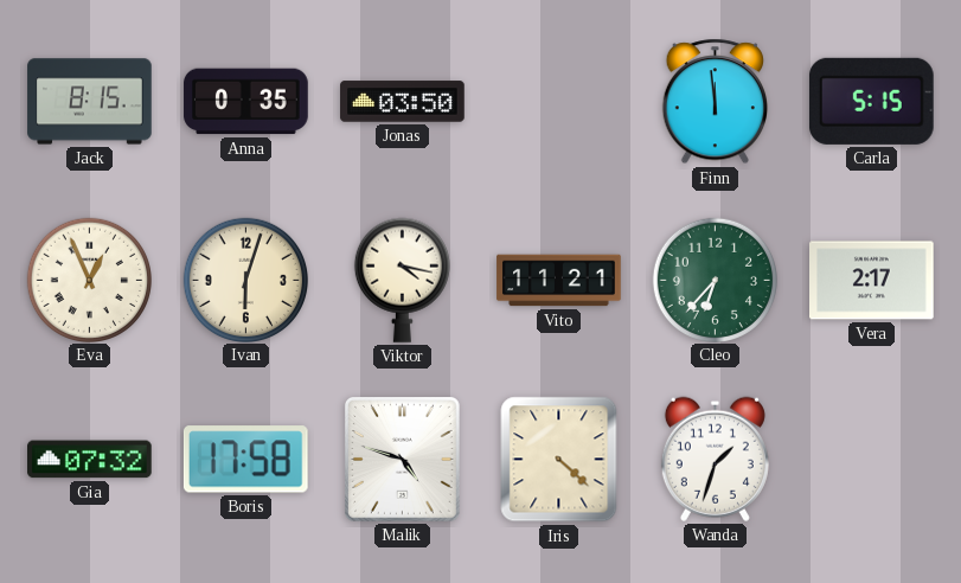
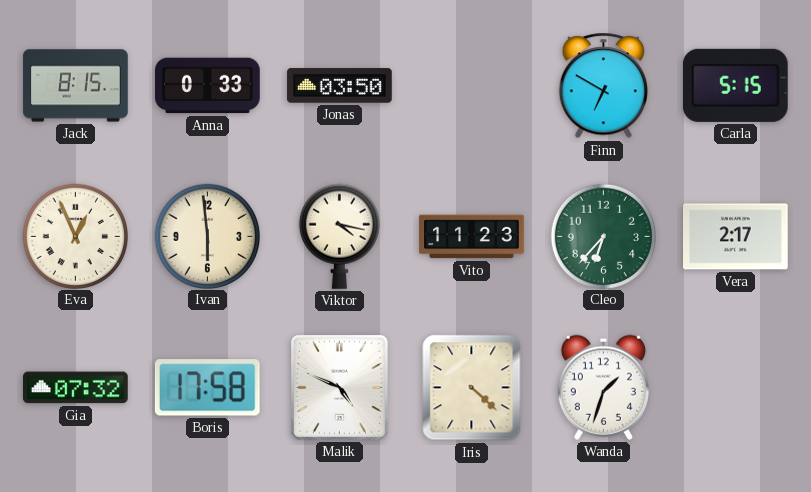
Anna: 0:35 -> 0:33
Finn: 11:59 -> 6:50
Ivan: 6:03 -> 5:59
Vito: 11:21 -> 11:23
Malik: 4:48 -> 4:49
